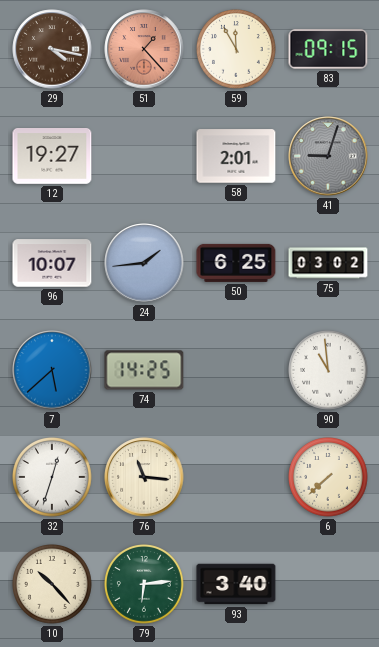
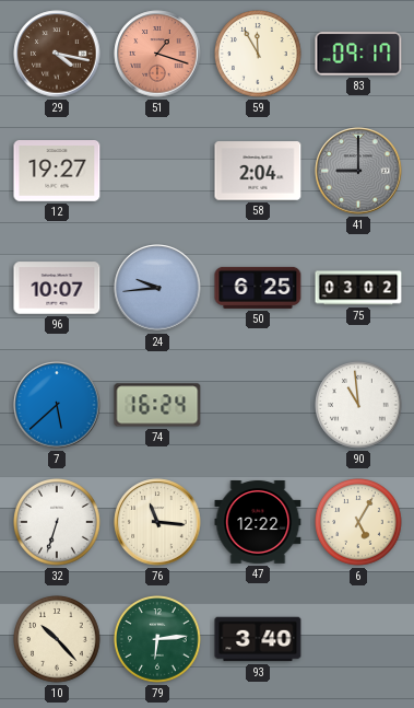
51: 1:23 -> 1:18
83: 09:15 -> 09:17
58: 2:01 -> 2:04
41: 9:03 -> 9:00
24: 1:44 -> 9:44
74: 14:25 -> 16:24
32: 12:33 -> 6:33
47: none -> 12:22
6: 7:38 -> 5:05
